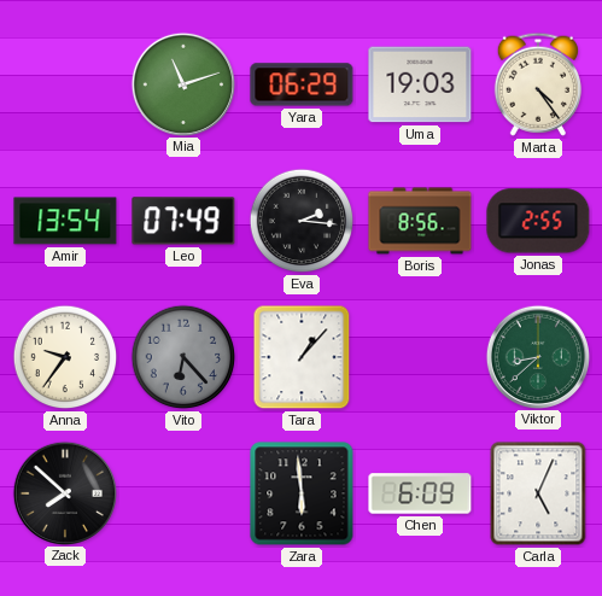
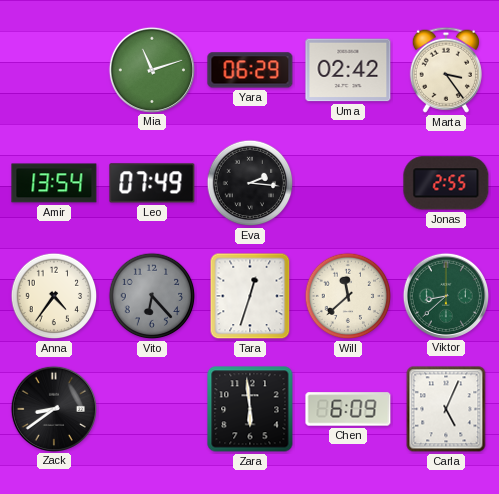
Uma: 19:03 -> 02:42
Marta: 4:24 -> 3:24
Boris: 8:56 -> none
Anna: 9:36 -> 4:36
Tara: 1:07 -> 12:33
Will: none -> 11:38
Zack: 7:52 -> 8:39
